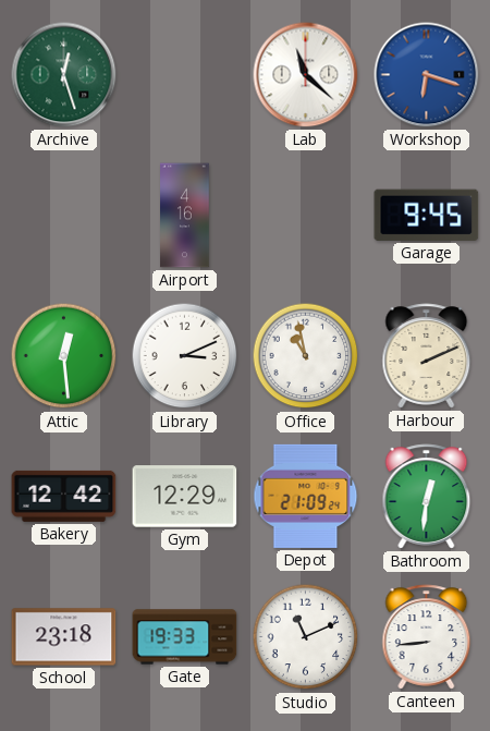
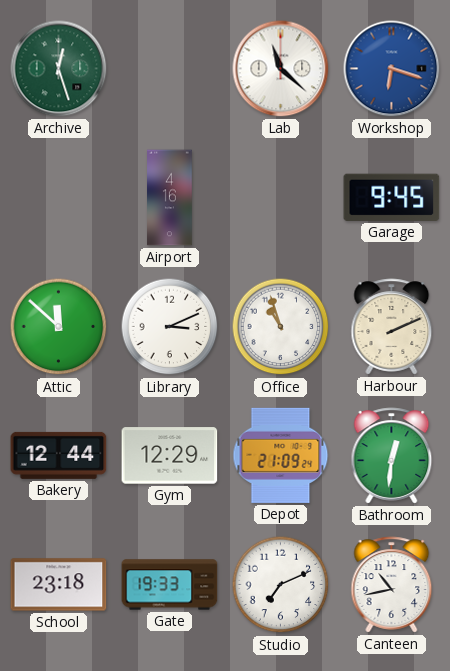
Attic: 12:29 -> 11:52
Office: 10:58 -> 10:57
Bakery: 12:42 -> 12:44
Studio: 11:11 -> 7:11
Canteen: 8:44 -> 10:43
